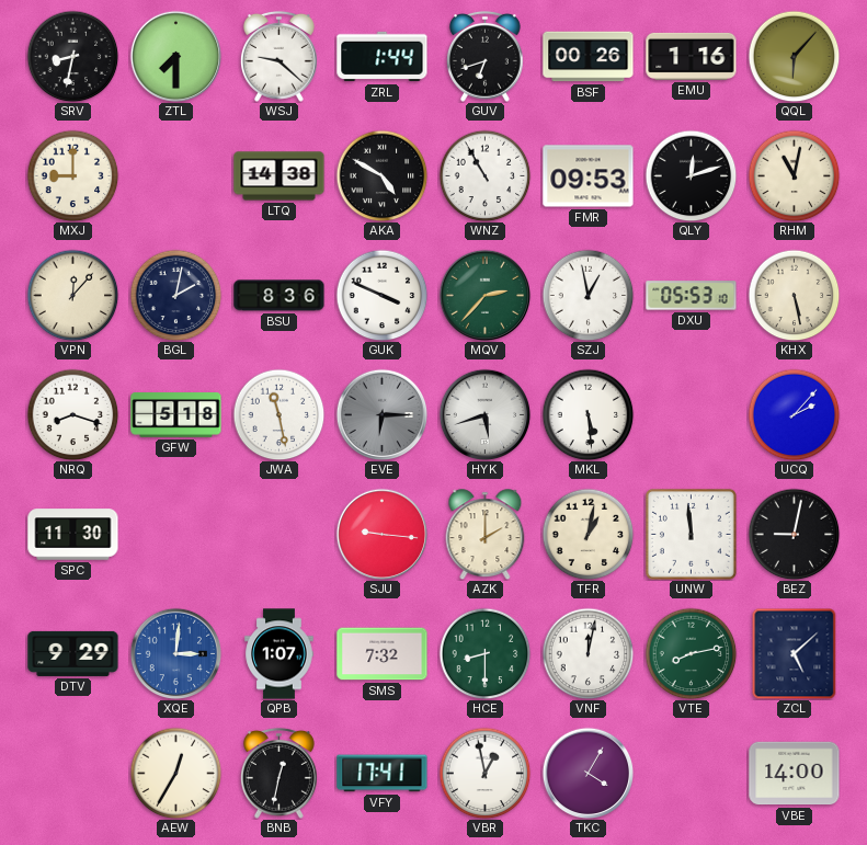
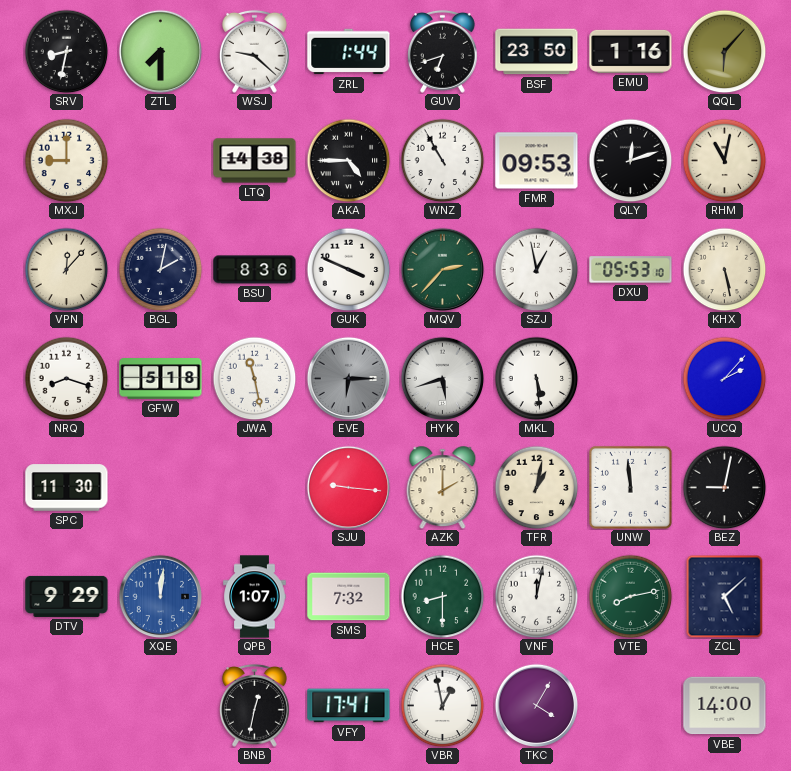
BSF: 00:26 -> 23:50
AKA: 4:50 -> 4:45
XQE: 3:01 -> 12:01
AEW: 12:35 -> none
